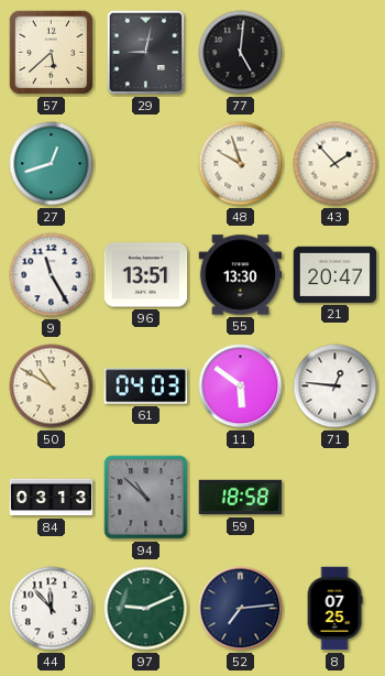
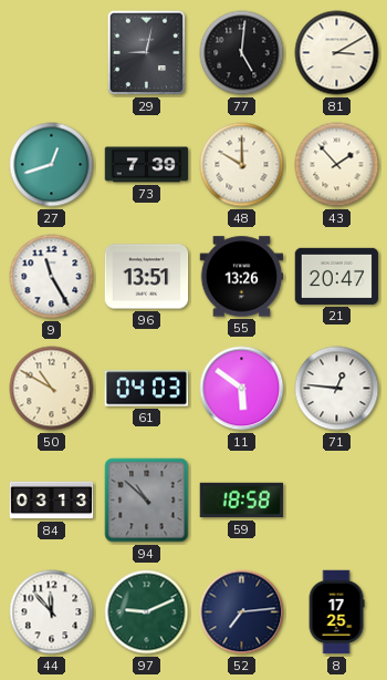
57: 5:38 -> none
81: none -> 3:10
73: none -> 7:39
48: 9:57 -> 10:00
55: 13:30 -> 13:26
8: 07:25 -> 17:25
